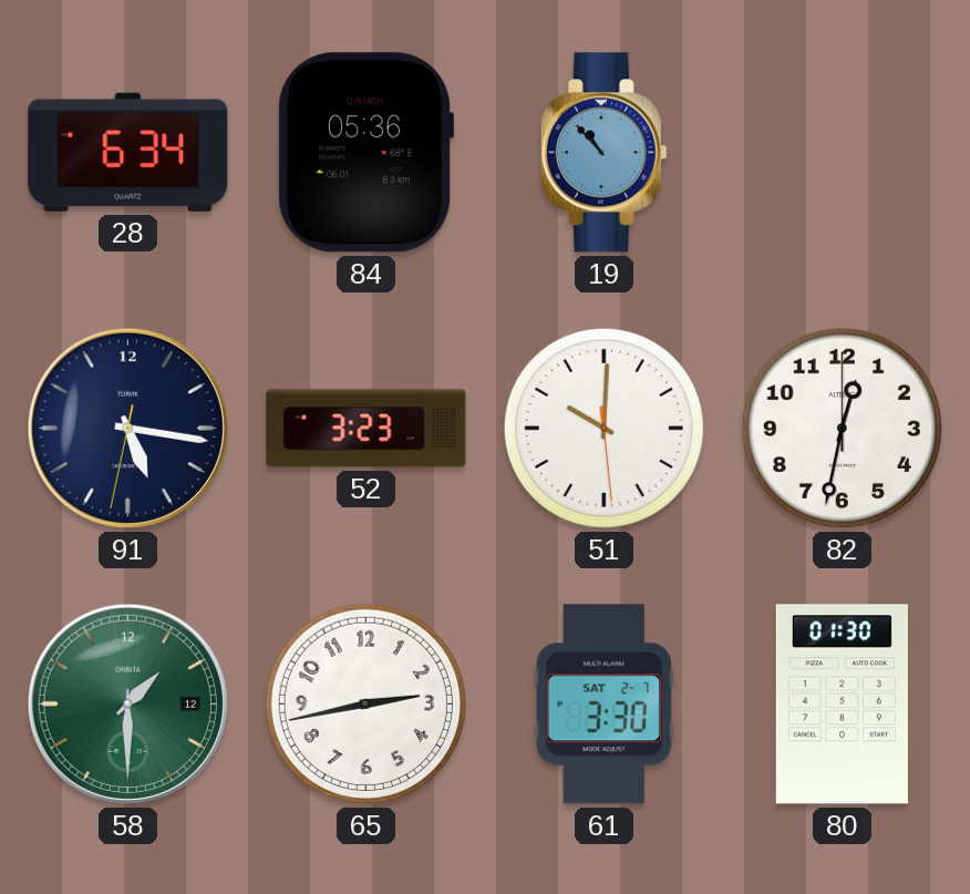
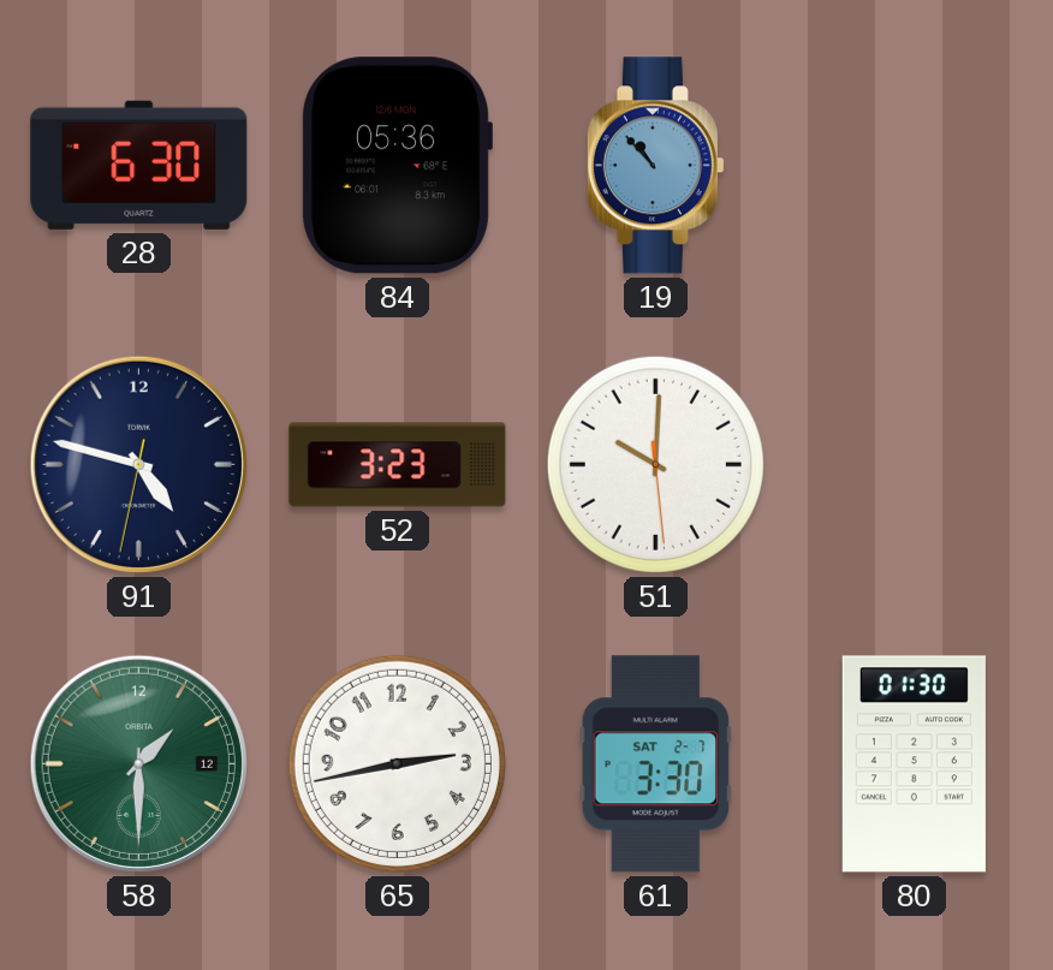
28: 6:34 -> 6:30
91: 5:16 -> 4:47
82: 12:32 -> none
